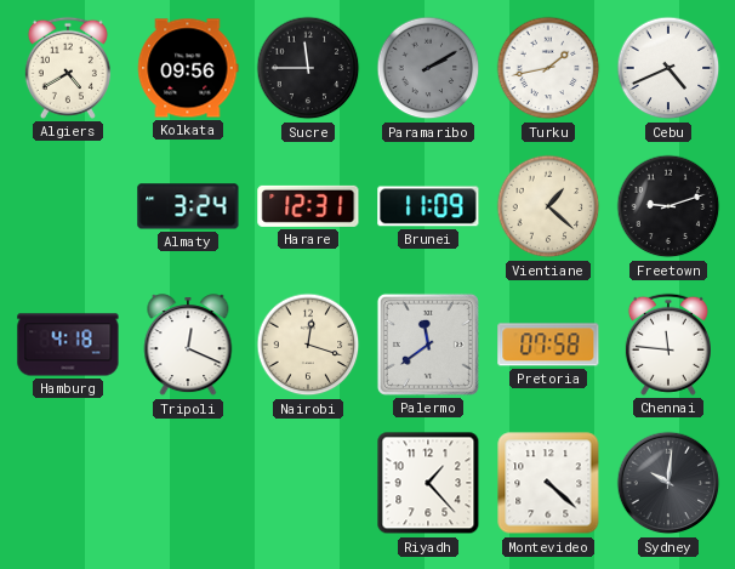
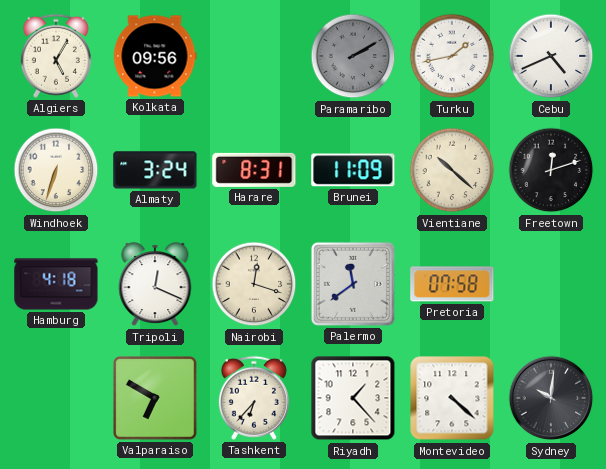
Algiers: 4:40 -> 5:05
Sucre: 11:45 -> none
Windhoek: none -> 6:33
Harare: 12:31 -> 8:31
Vientiane: 1:22 -> 10:22
Freetown: 9:12 -> 12:12
Chennai: 11:46 -> none
Valparaiso: none -> 6:50
Tashkent: none -> 6:37
